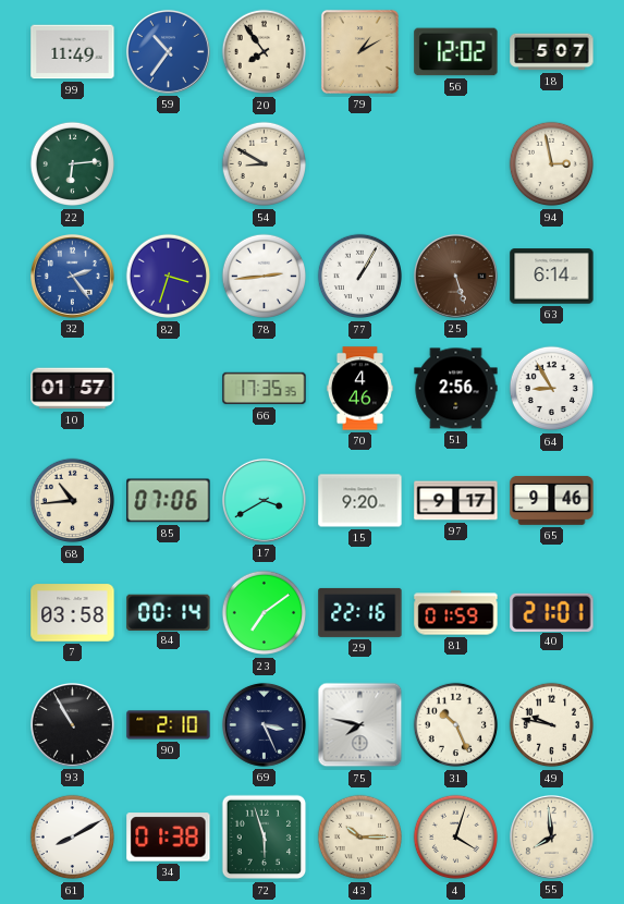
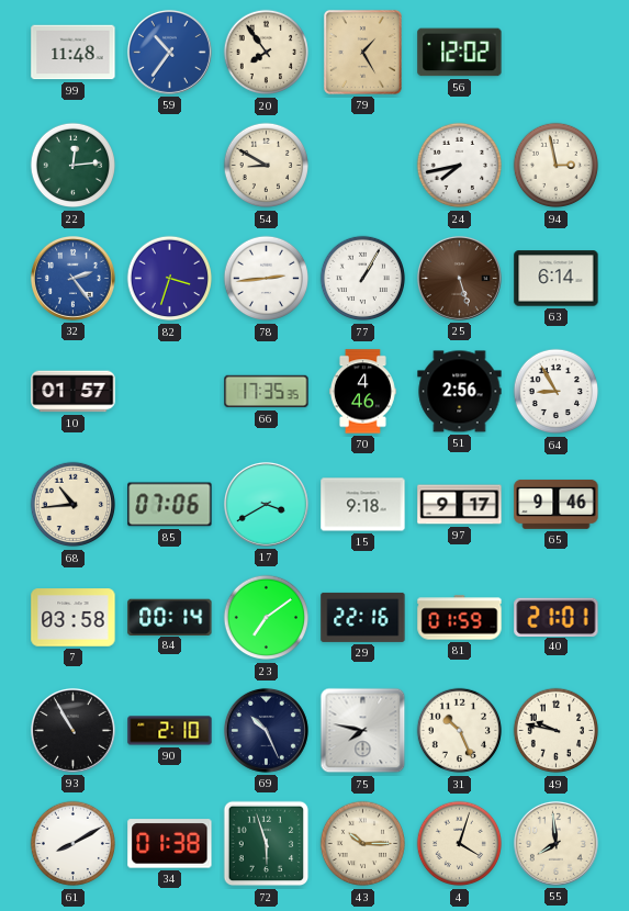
99: 11:49 -> 11:48
79: 1:10 -> 1:25
18: 5:07 -> none
22: 6:14 -> 12:14
24: none -> 7:43
15: 9:20 -> 9:18
69: 3:26 -> 10:26
